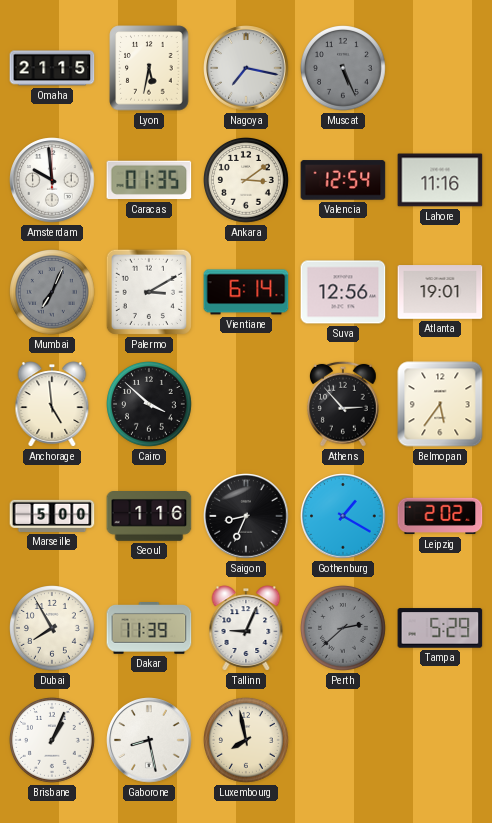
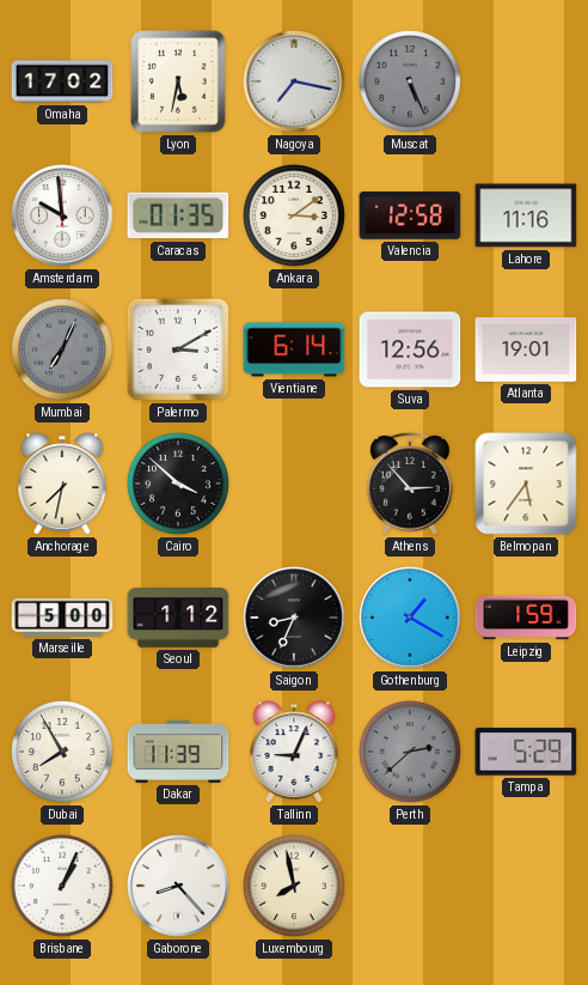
Omaha: 21:15 -> 17:02
Valencia: 12:54 -> 12:58
Anchorage: 4:59 -> 7:32
Seoul: 1:16 -> 1:12
Leipzig: 2:02 -> 1:59
Gaborone: 8:28 -> 8:23
